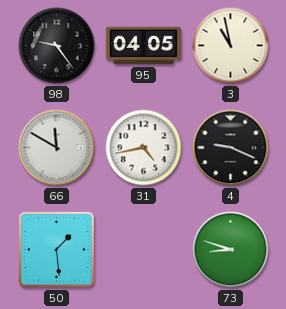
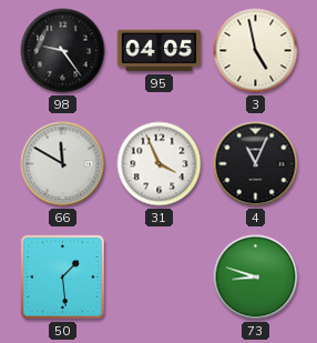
3: 10:58 -> 4:58
31: 4:43 -> 3:56
4: 9:19 -> 11:04
